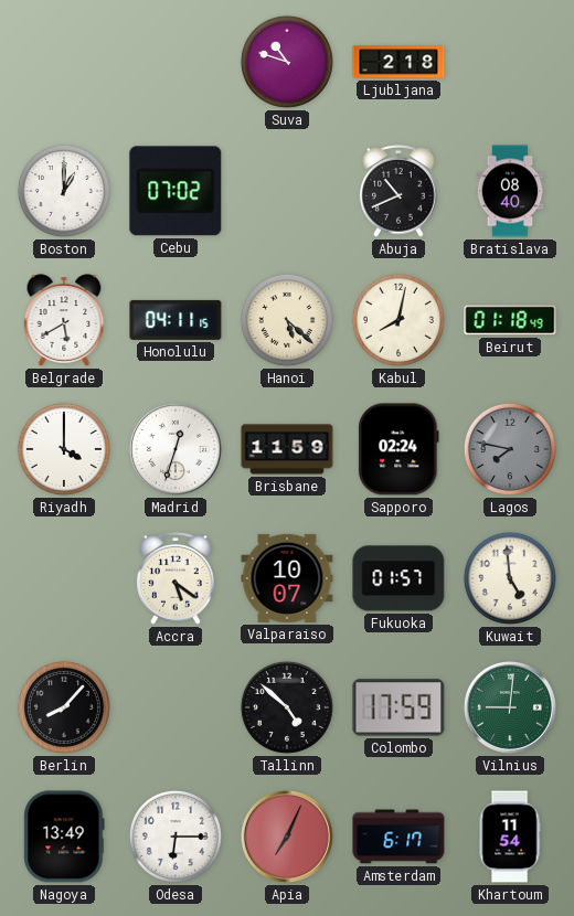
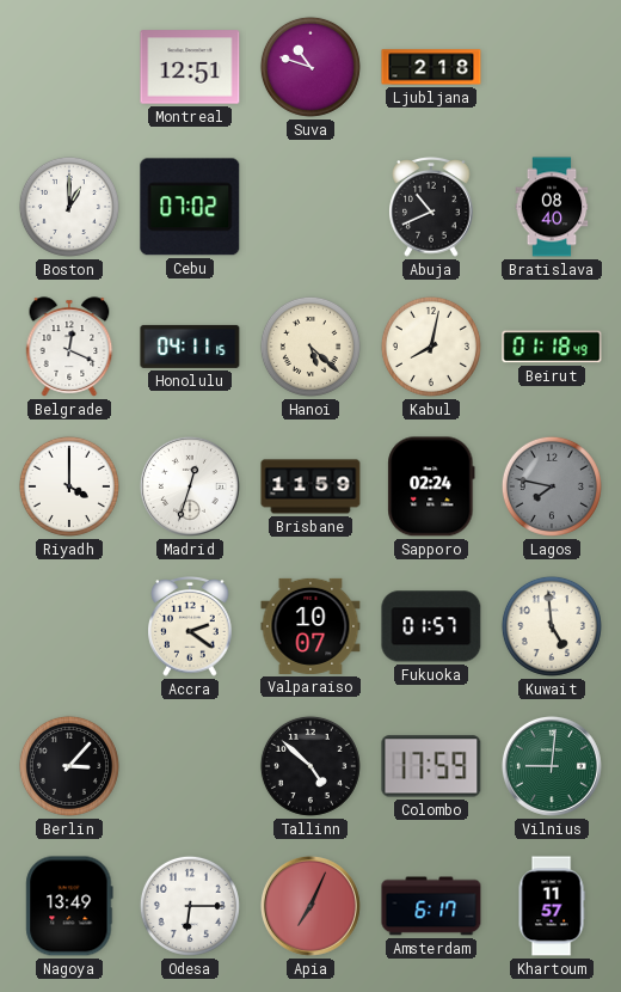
Montreal: none -> 12:51
Belgrade: 5:40 -> 12:19
Accra: 5:21 -> 2:21
Berlin: 8:07 -> 3:07
Khartoum: 11:54 -> 11:57
